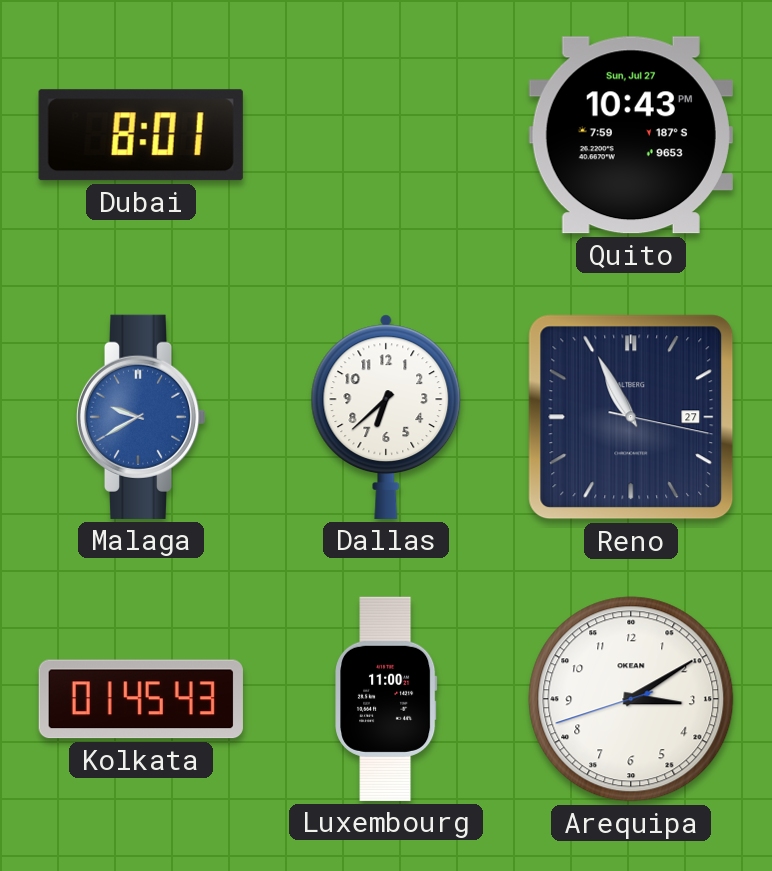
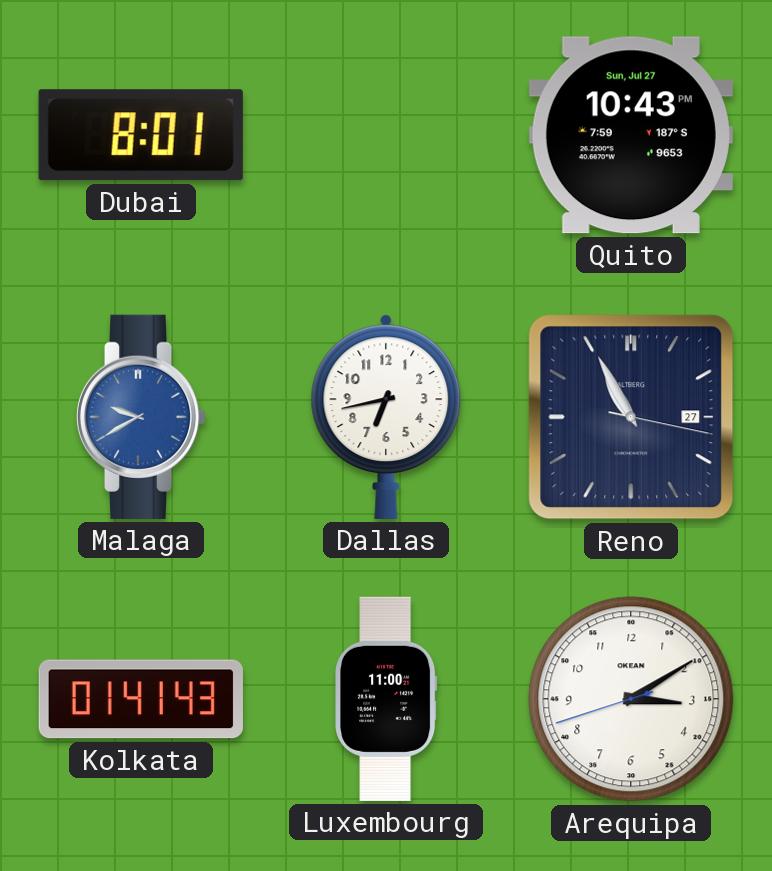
Dallas: 6:38 -> 6:43
Kolkata: 01:45 -> 01:41
